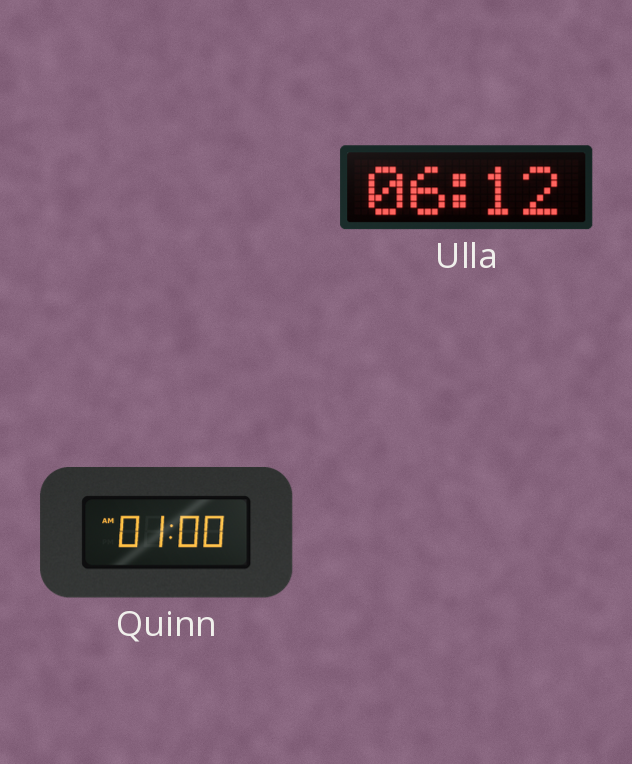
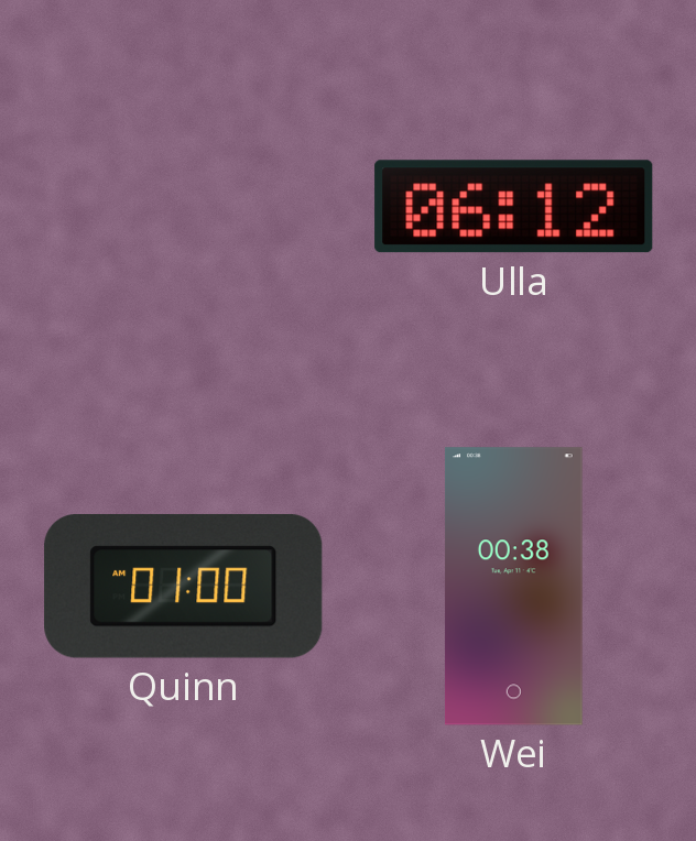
Wei: none -> 00:38
